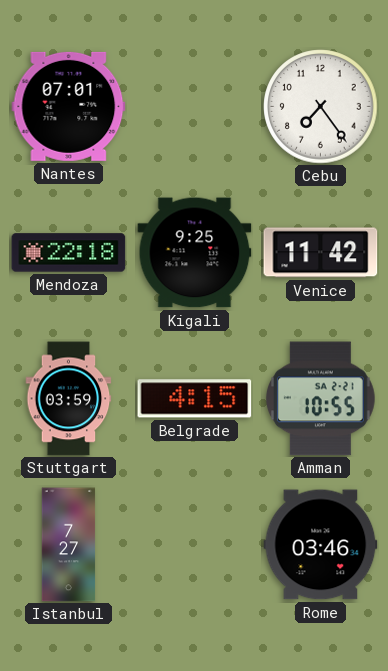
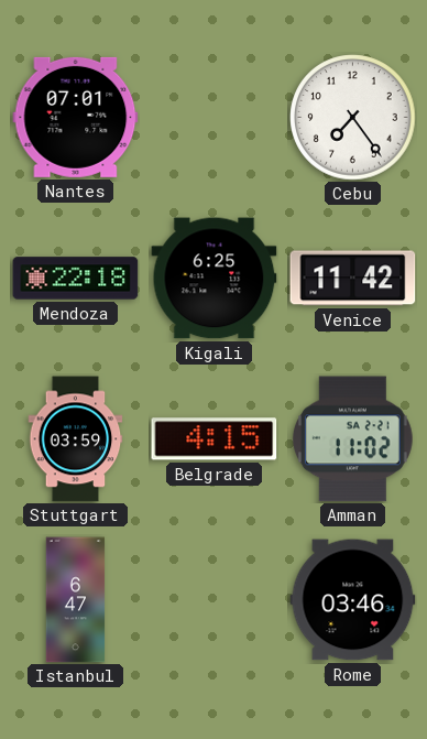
Kigali: 9:25 -> 6:25
Amman: 10:55 -> 11:02
Istanbul: 7:27 -> 6:47
